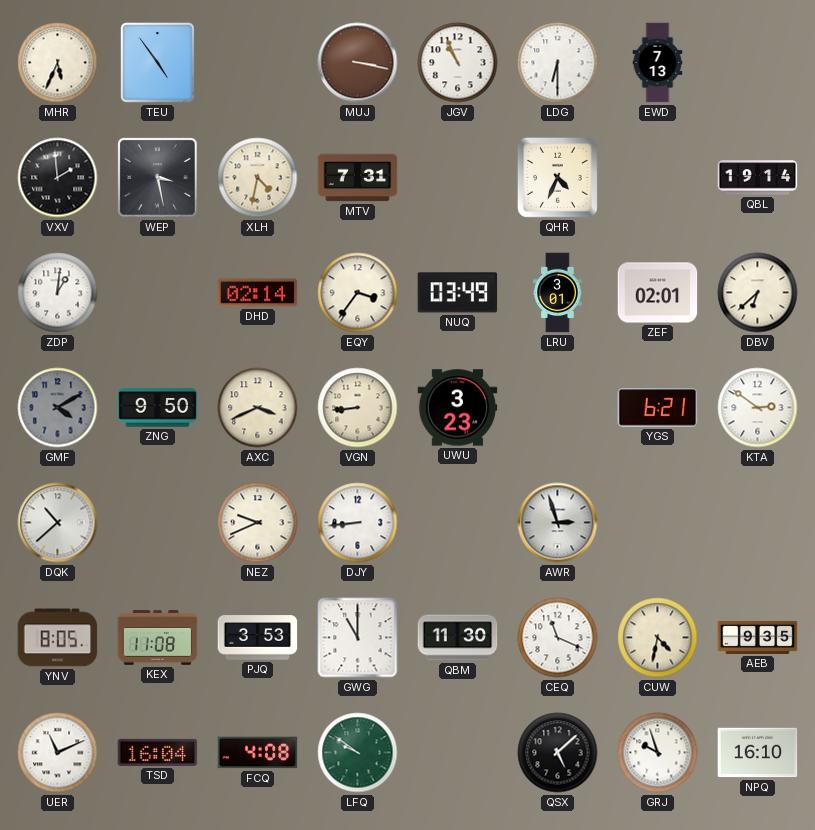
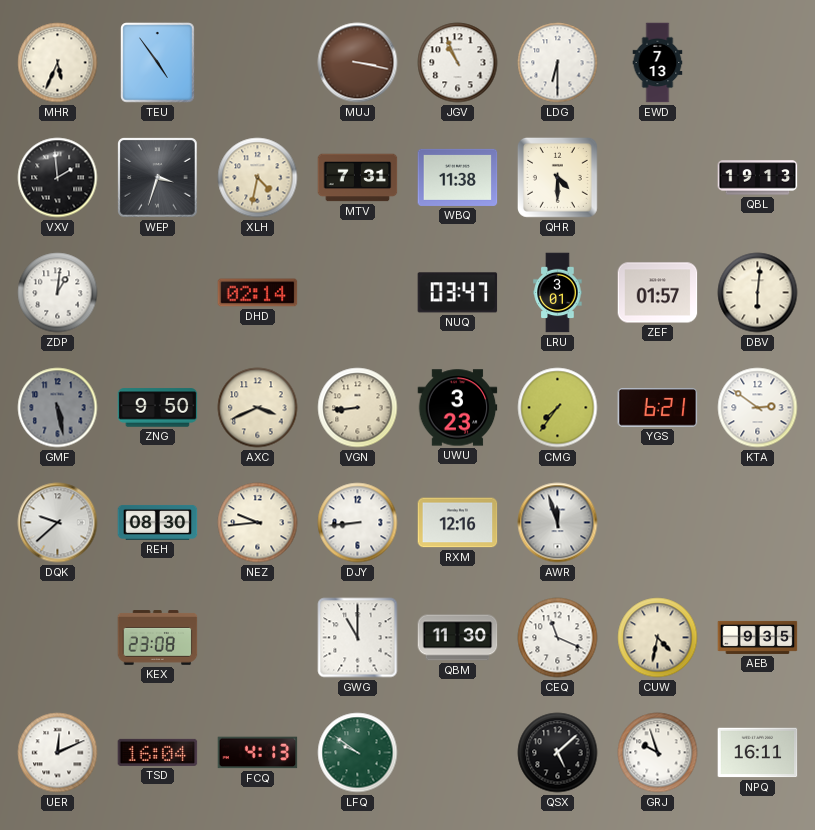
WEP: 3:28 -> 3:33
WBQ: none -> 11:38
QHR: 4:34 -> 4:30
QBL: 19:14 -> 19:13
EQY: 3:36 -> none
NUQ: 03:49 -> 03:47
ZEF: 02:01 -> 01:57
DBV: 6:38 -> 6:01
GMF: 4:10 -> 5:28
CMG: none -> 7:36
DQK: 10:38 -> 9:38
REH: none -> 08:30
NEZ: 9:41 -> 9:44
RXM: none -> 12:16
AWR: 2:57 -> 11:57
YNV: 8:05 -> none
KEX: 11:08 -> 23:08
PJQ: 3:53 -> none
UER: 11:11 -> 12:11
FCQ: 4:08 -> 4:13
NPQ: 16:10 -> 16:11
